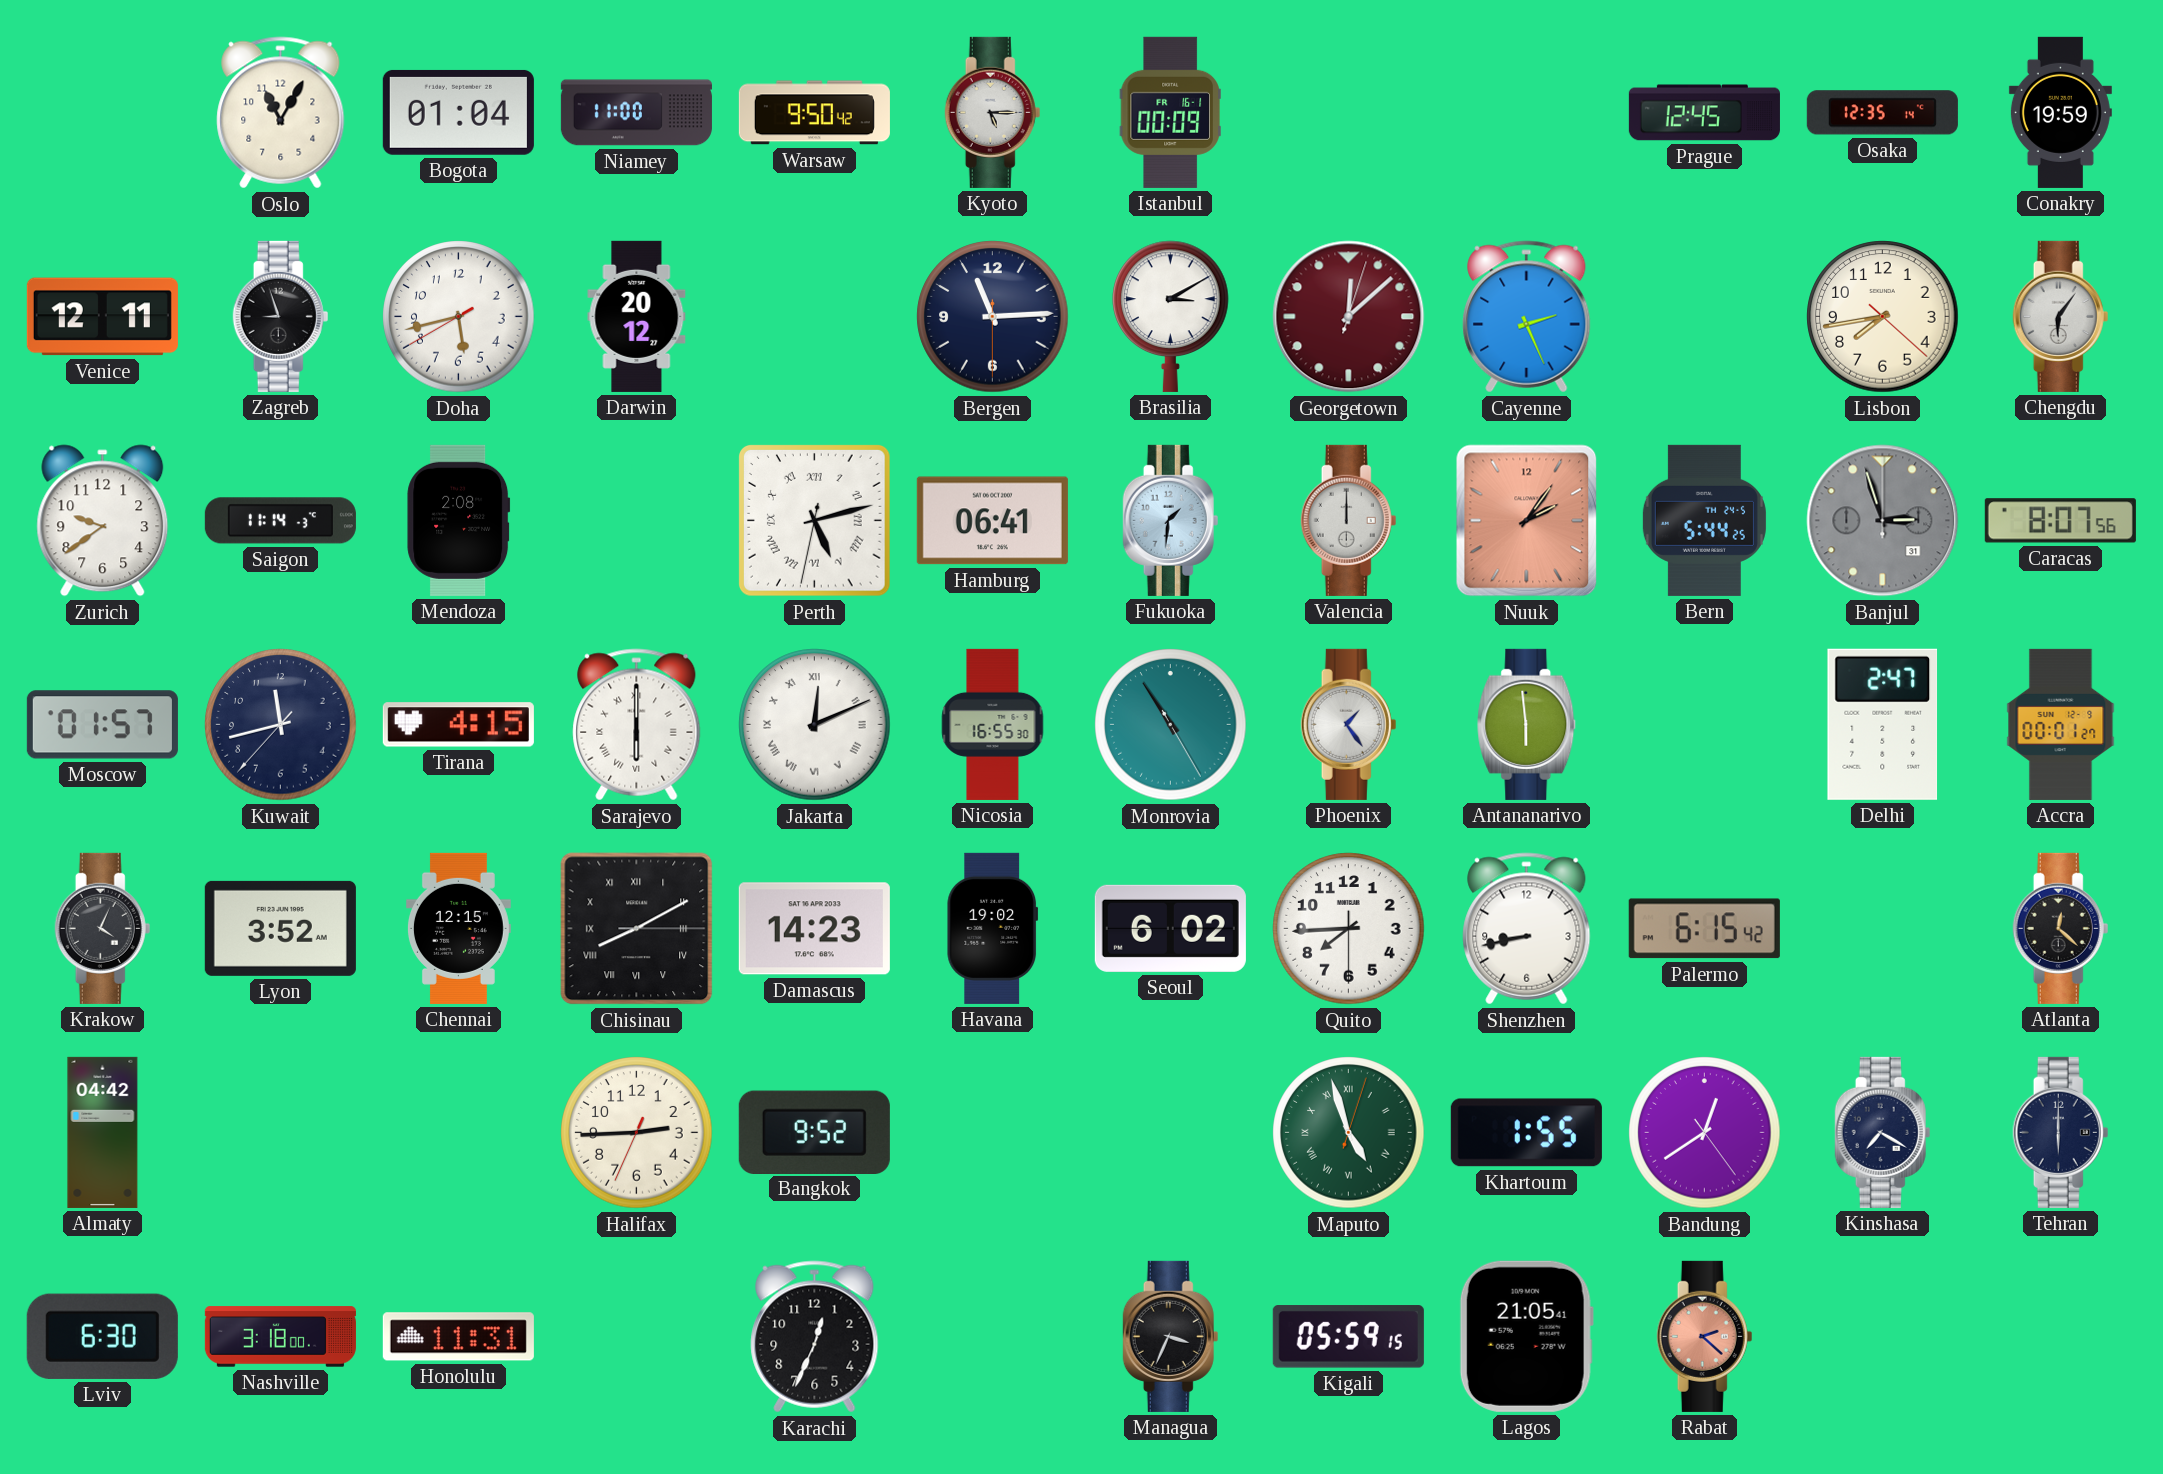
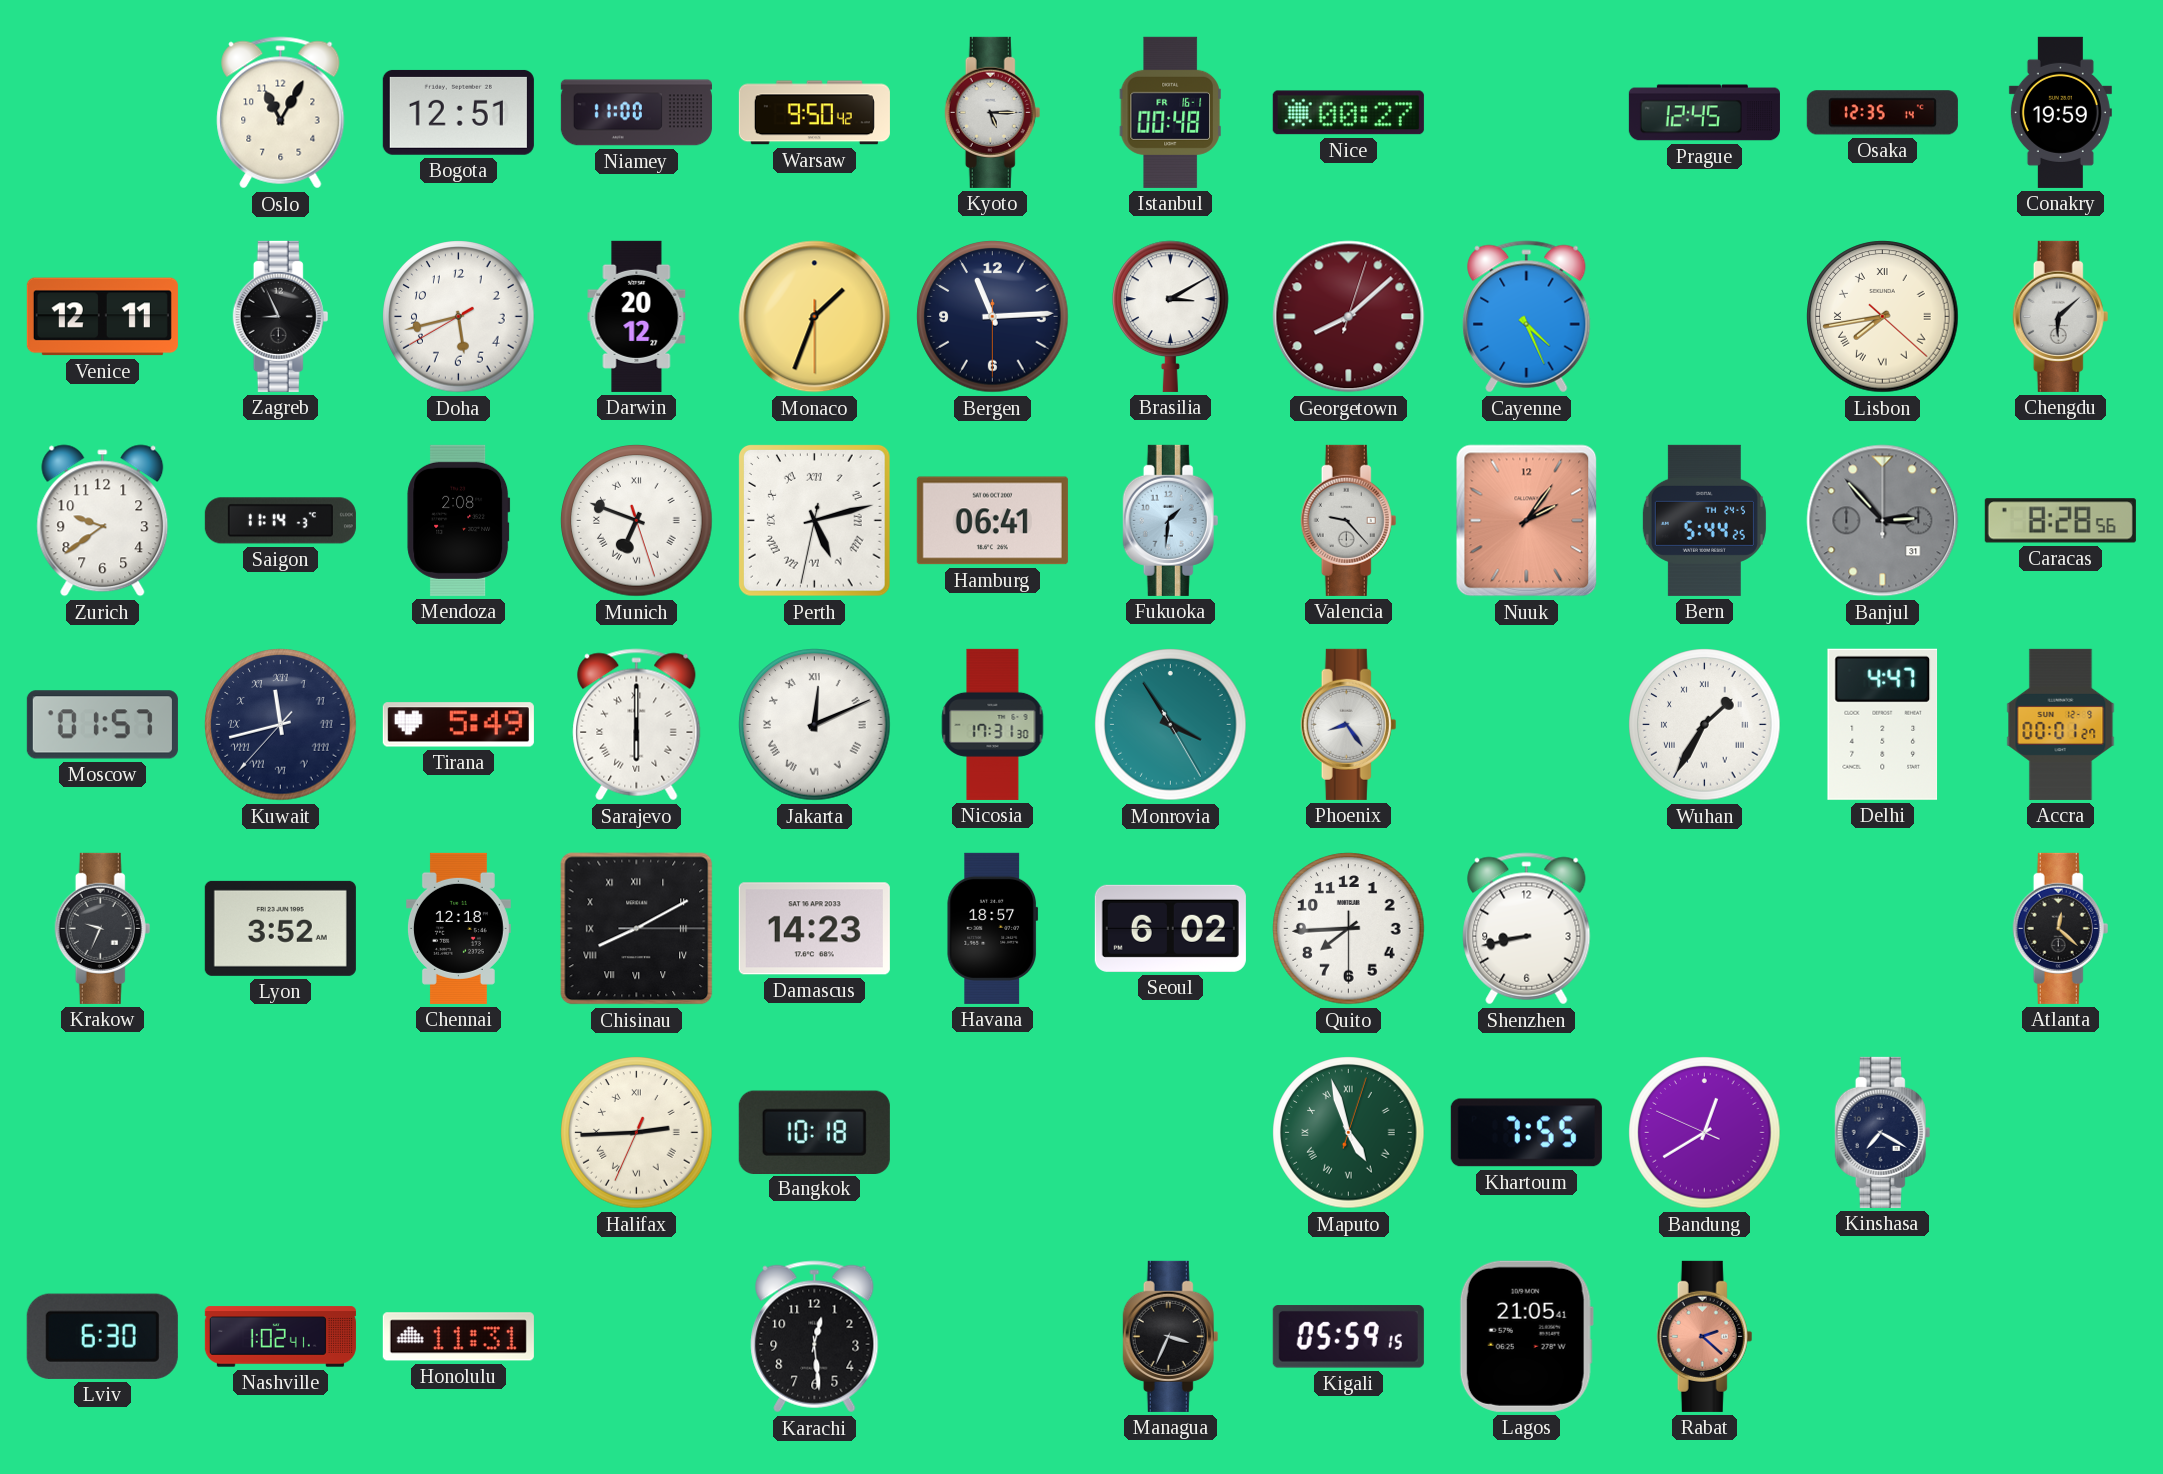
Bogota: 01:04 -> 12:51
Istanbul: 00:09 -> 00:48
Nice: none -> 00:27
Zagreb: 8:57 -> 8:56
Monaco: none -> 1:33
Georgetown: 12:08 -> 8:08
Cayenne: 2:26 -> 4:26
Lisbon numerals: Arabic -> Roman
Chengdu: 6:06 -> 6:08
Munich: none -> 6:48
Valencia: 12:00 -> 9:23
Banjul: 2:57 -> 2:53
Caracas: 8:07 -> 8:28
Kuwait numerals: Arabic -> Roman
Tirana: 4:15 -> 5:49
Nicosia: 16:55 -> 17:31
Monrovia: 10:54 -> 3:54
Phoenix: 1:24 -> 8:24
Antananarivo: 5:59 -> none
Wuhan: none -> 1:35
Delhi: 2:47 -> 4:47
Krakow: 4:04 -> 9:34
Chennai: 12:15 -> 12:18
Havana: 19:02 -> 18:57
Palermo: 6:15 -> none
Almaty: 04:42 -> none
Halifax numerals: Arabic -> Roman
Bangkok: 9:52 -> 10:18
Khartoum: 1:55 -> 7:55
Bandung: 12:39:24 -> 12:39:49
Tehran: 6:00 -> none
Nashville: 3:18 -> 1:02
Karachi: 12:34 -> 12:29
